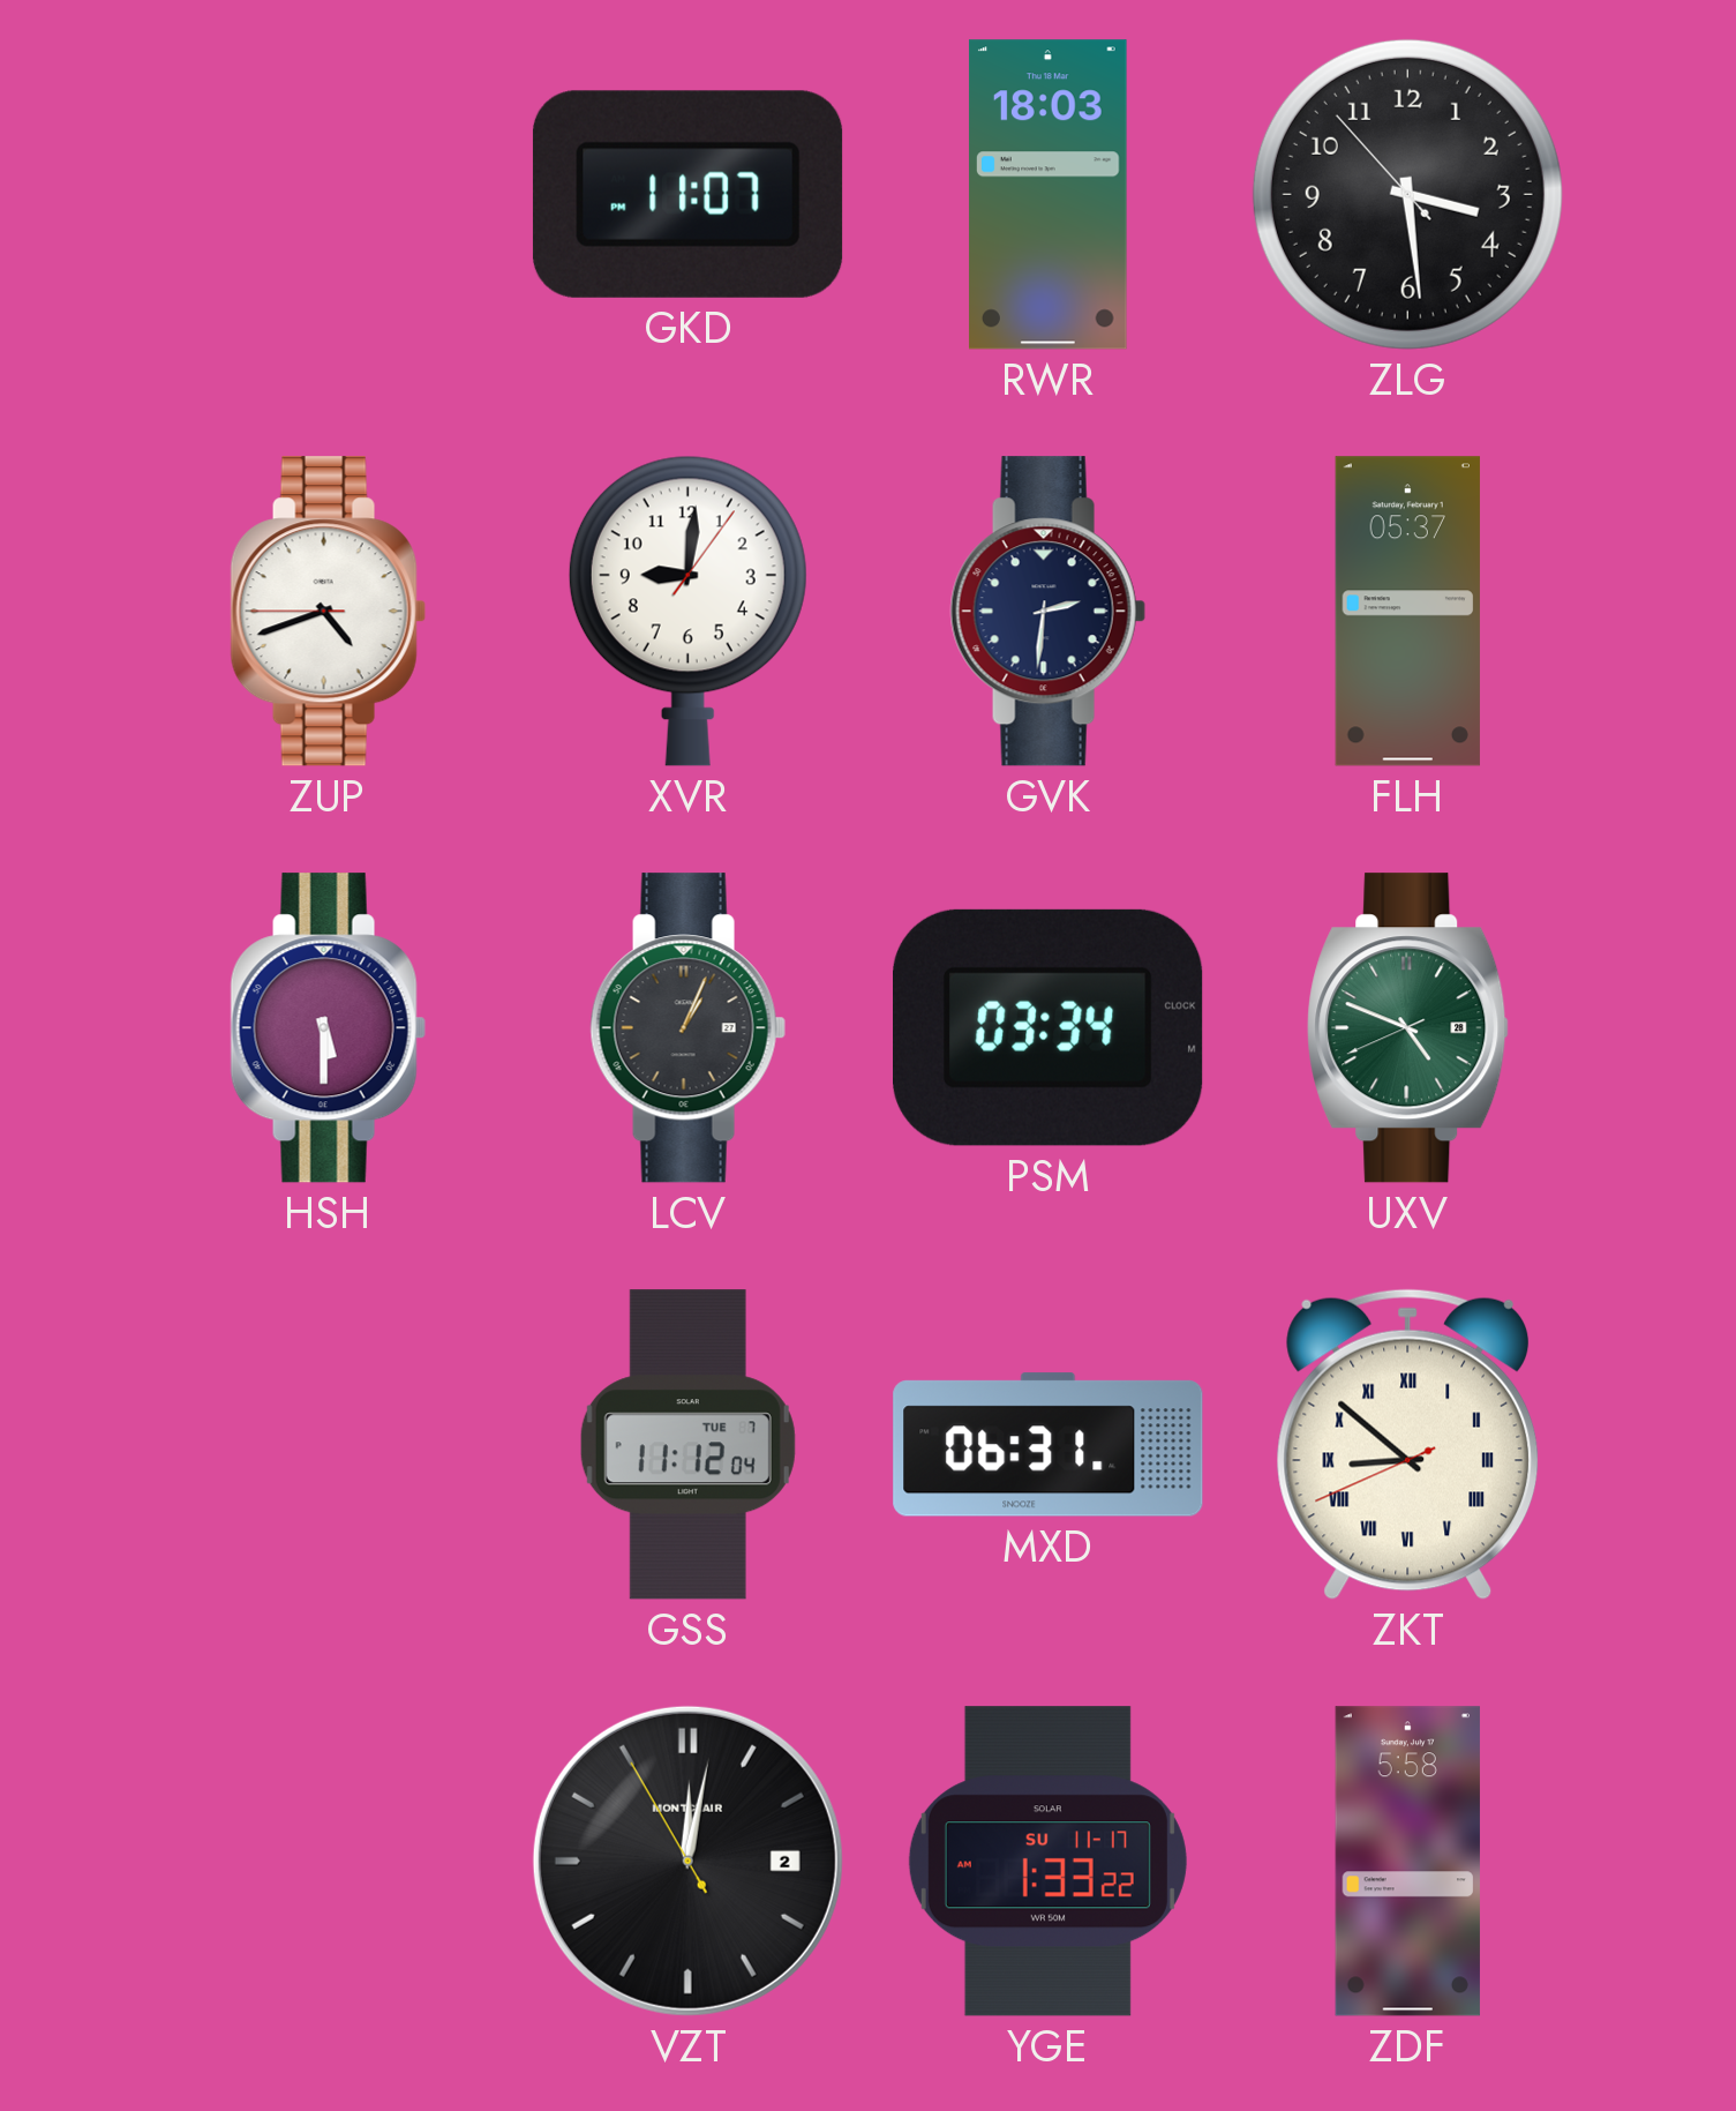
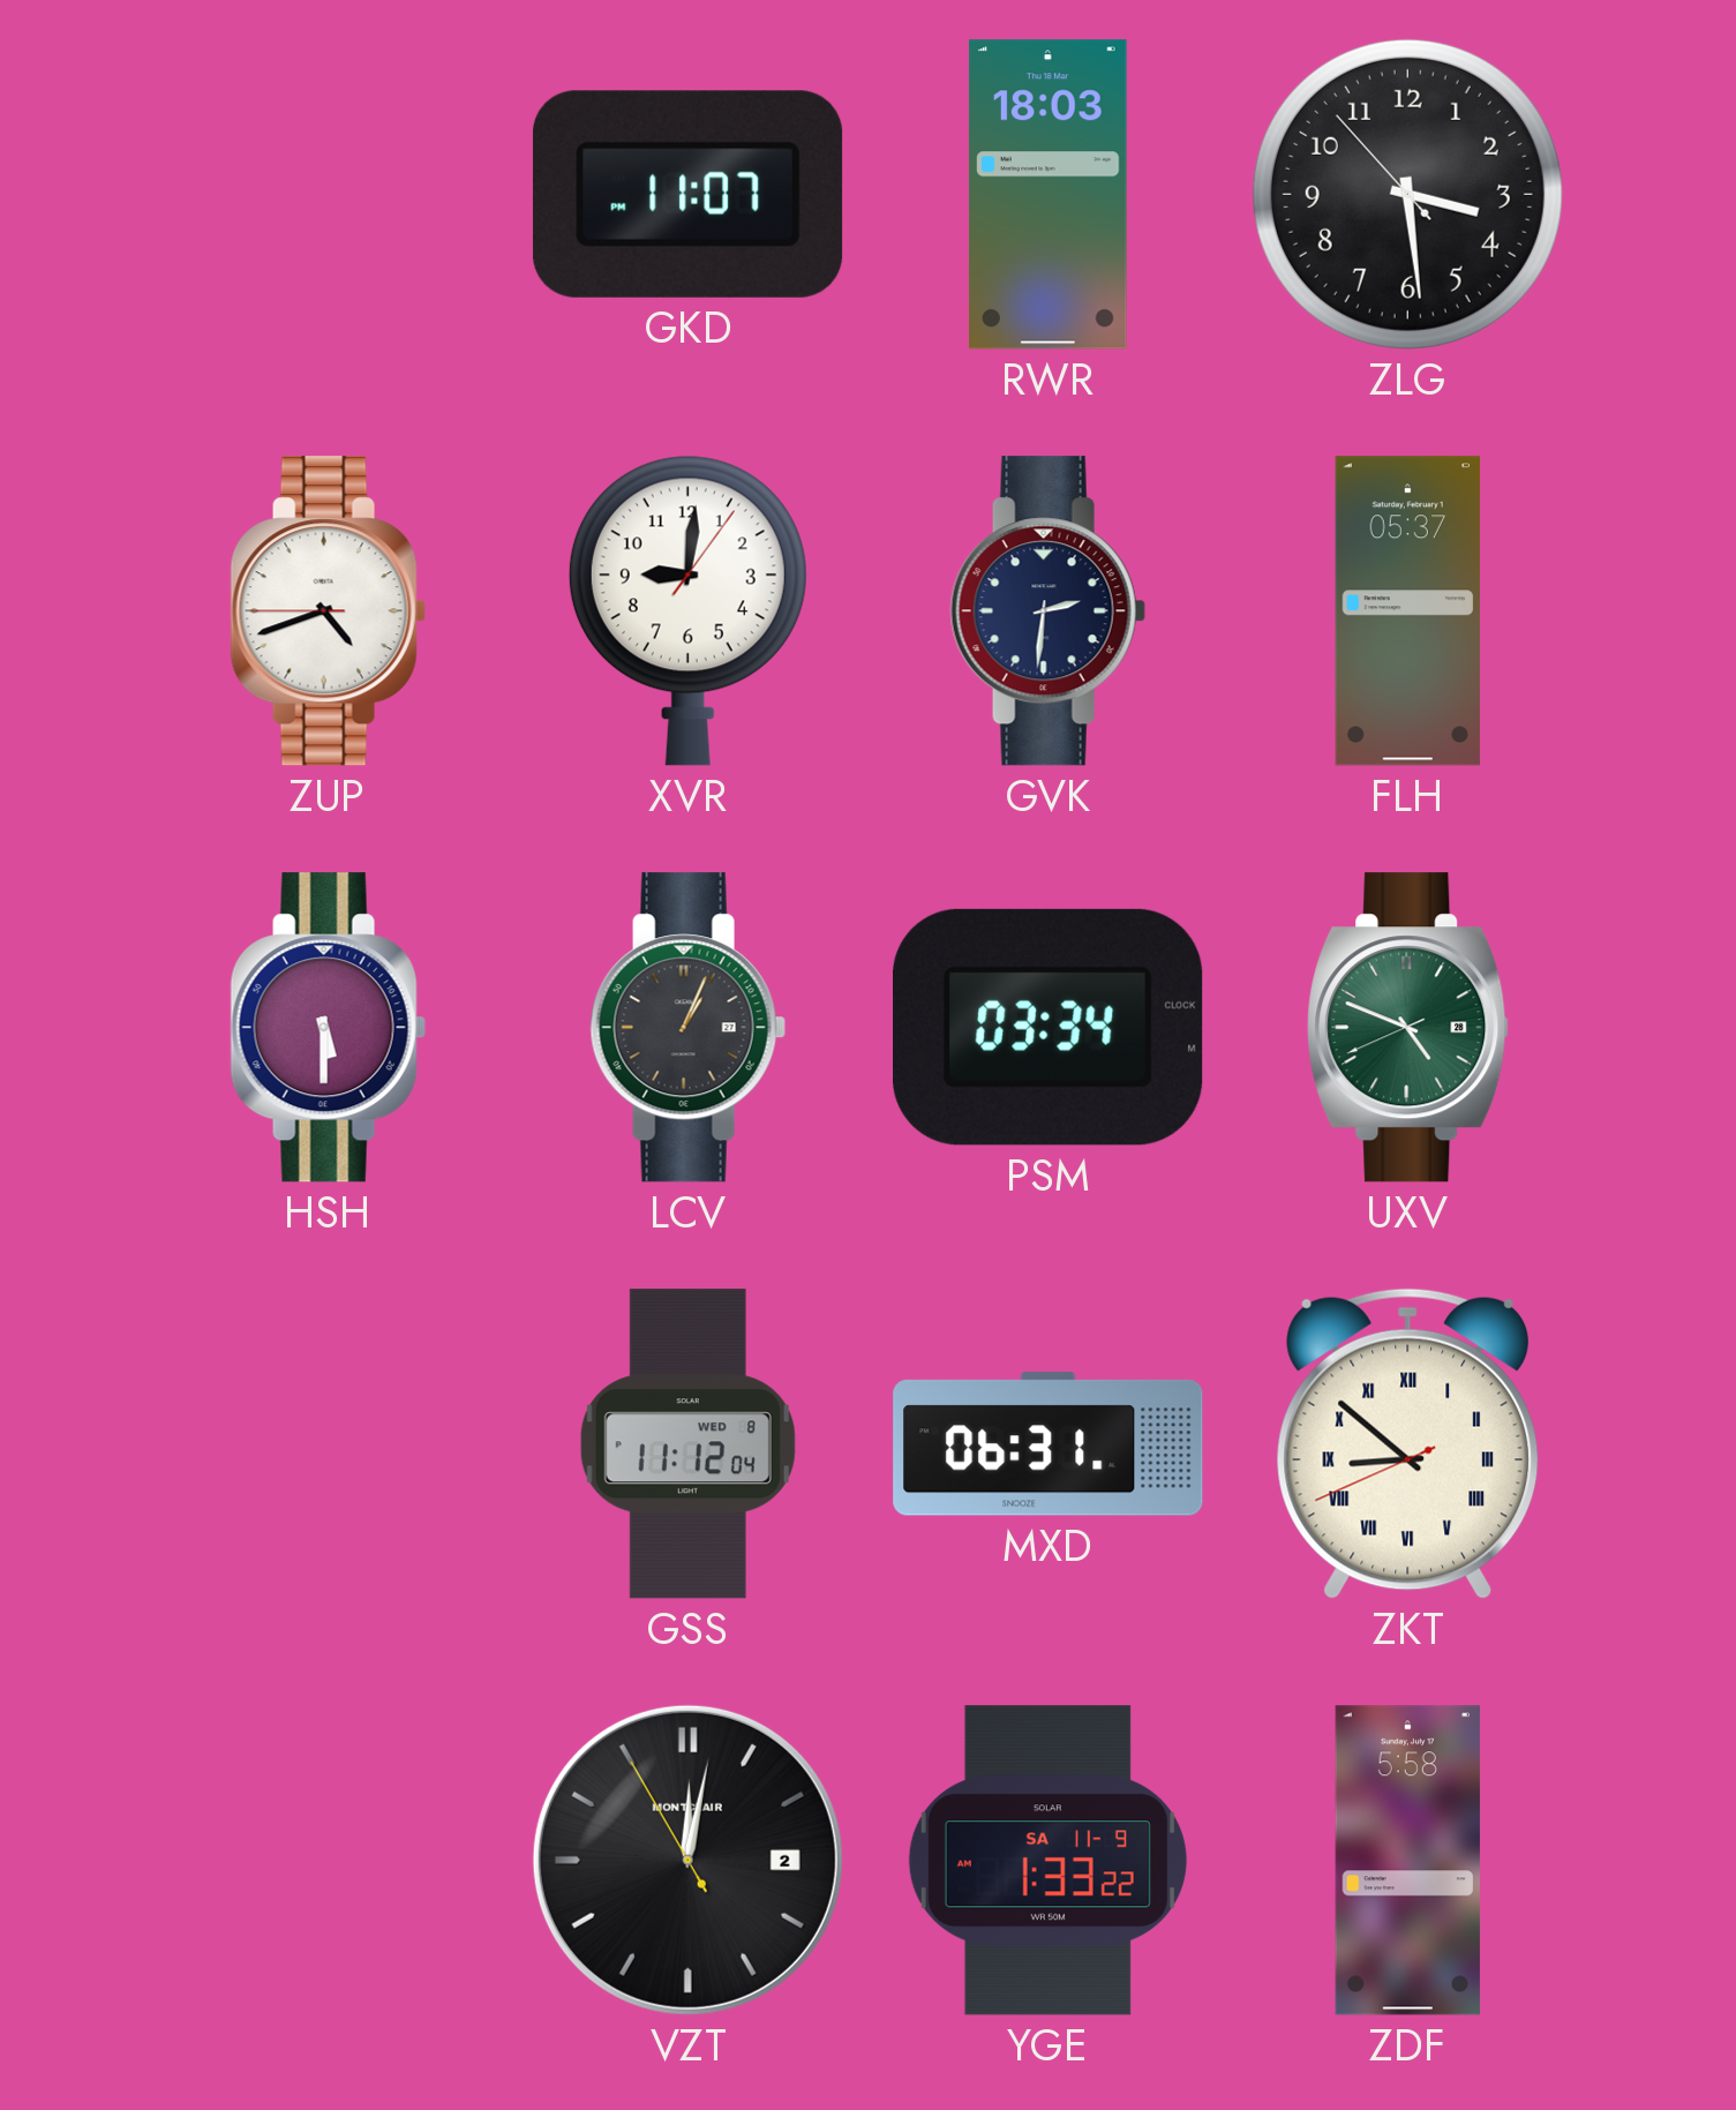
GSS date: TUE 7 -> WED 8
YGE date: SU 11-17 -> SA 11-9
